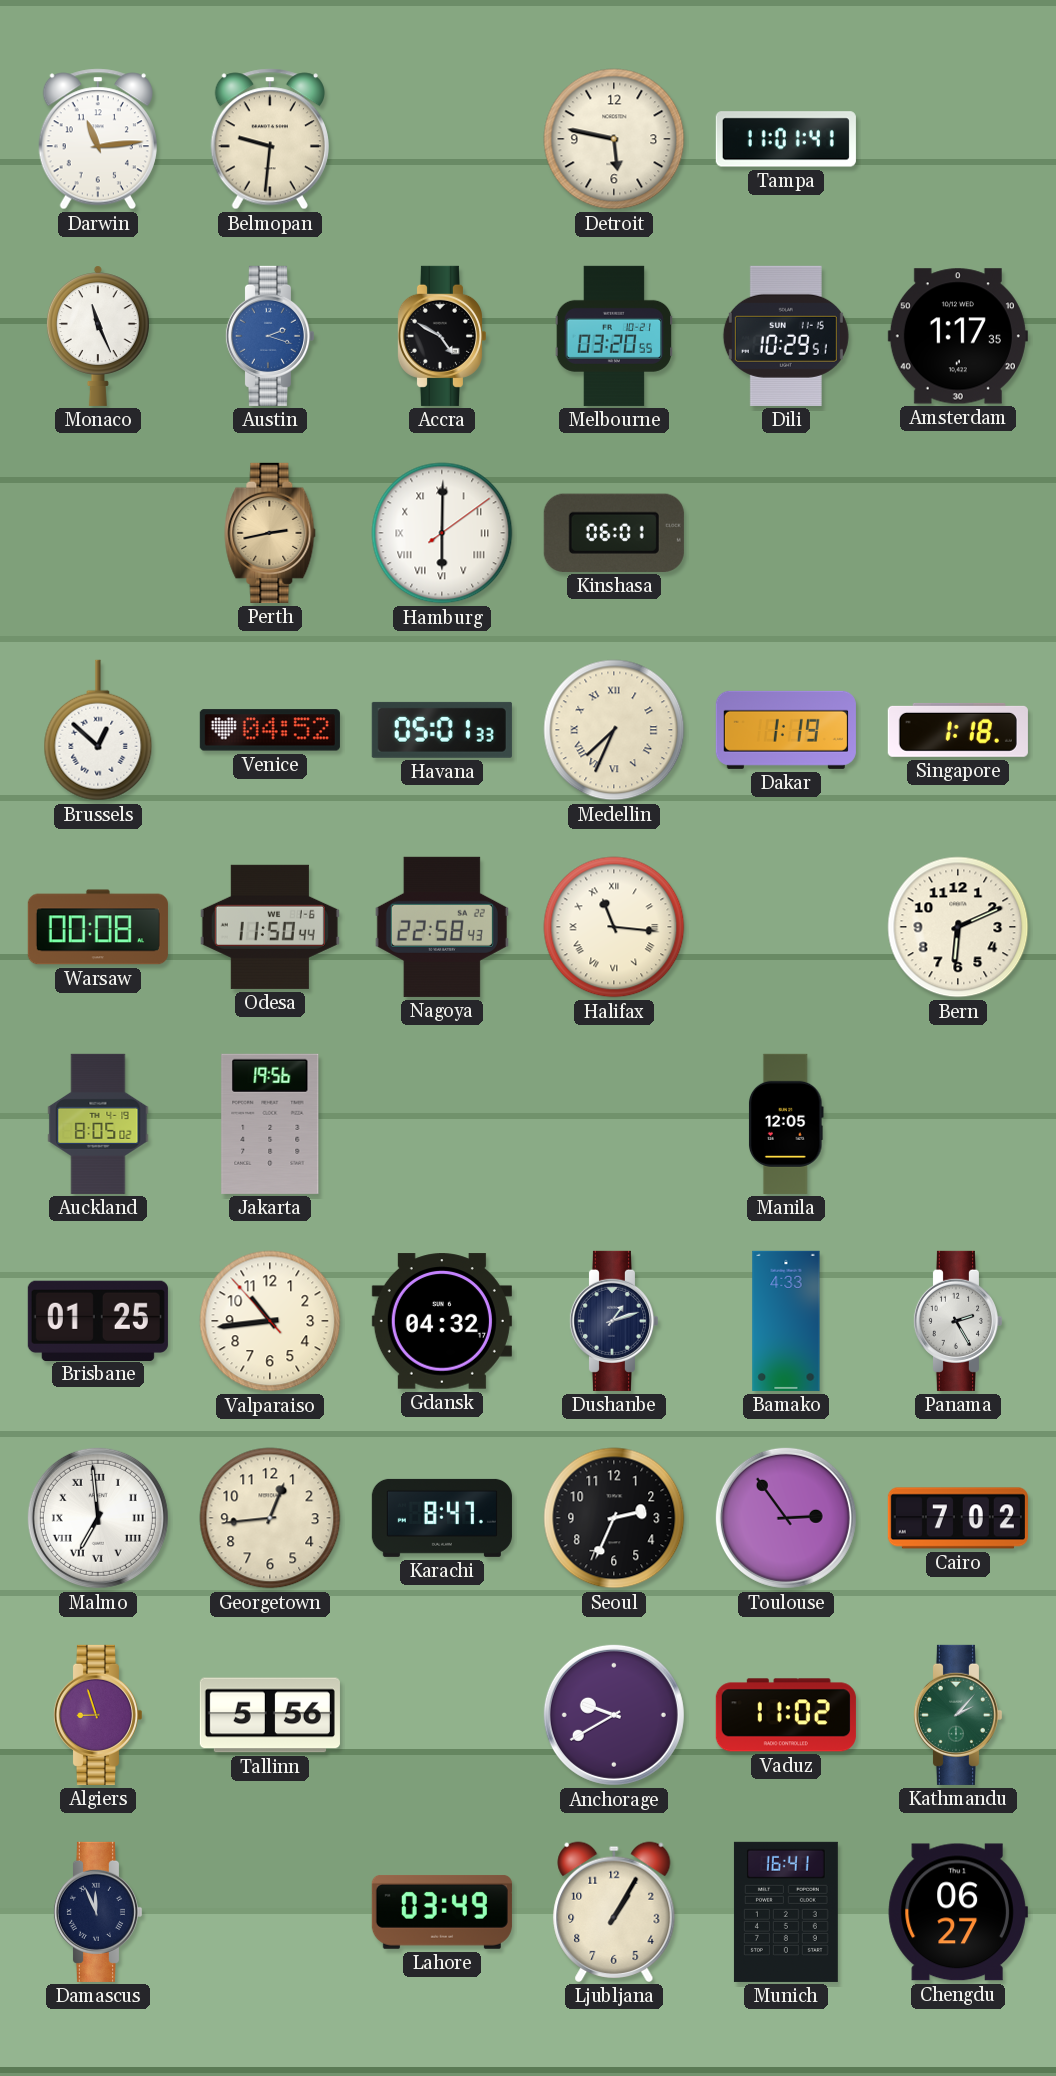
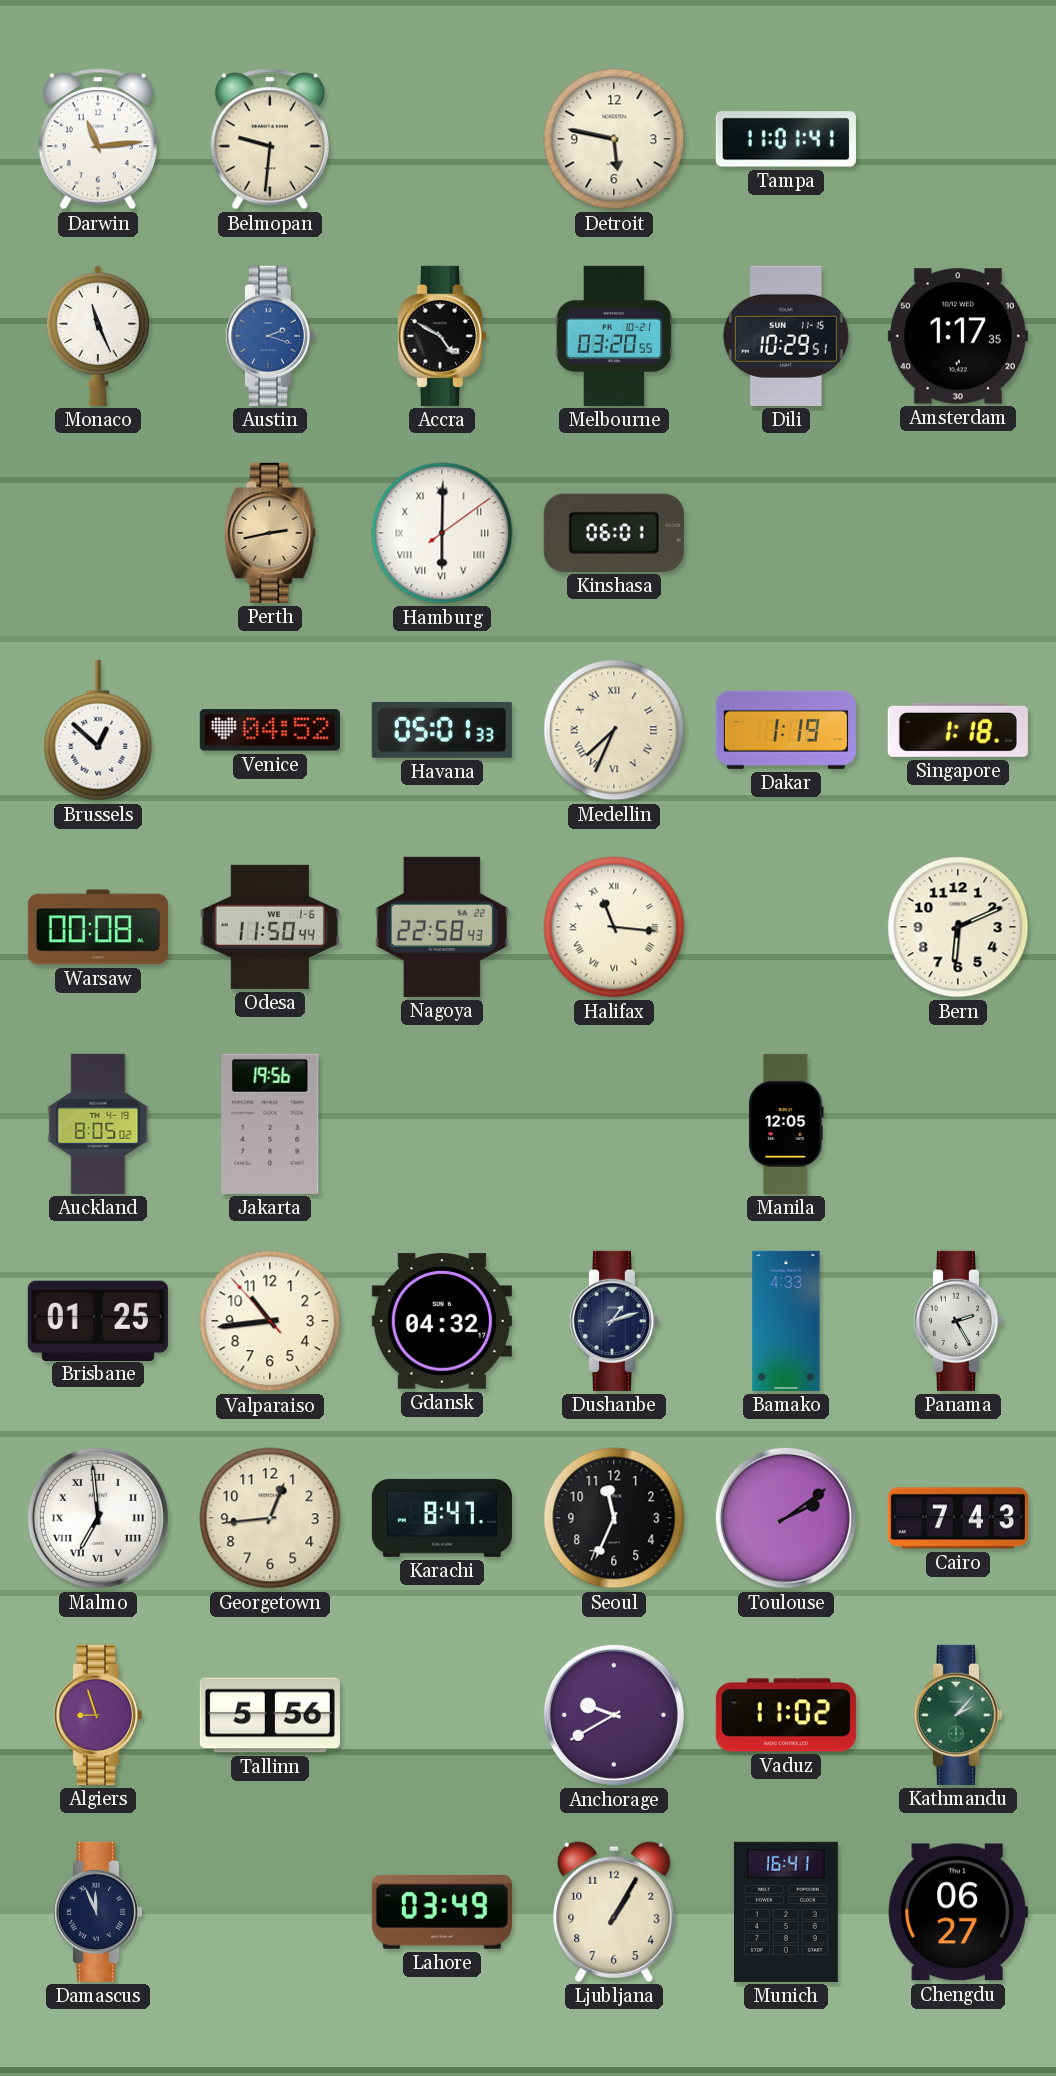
Seoul: 2:34 -> 11:34
Toulouse: 2:54 -> 2:09
Cairo: 7:02 -> 7:43
